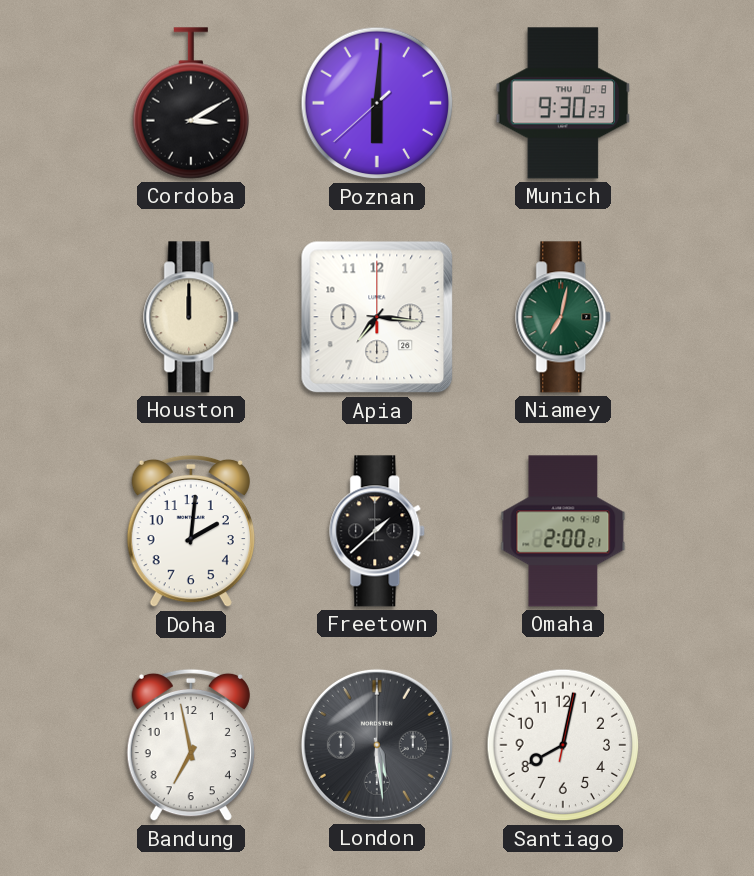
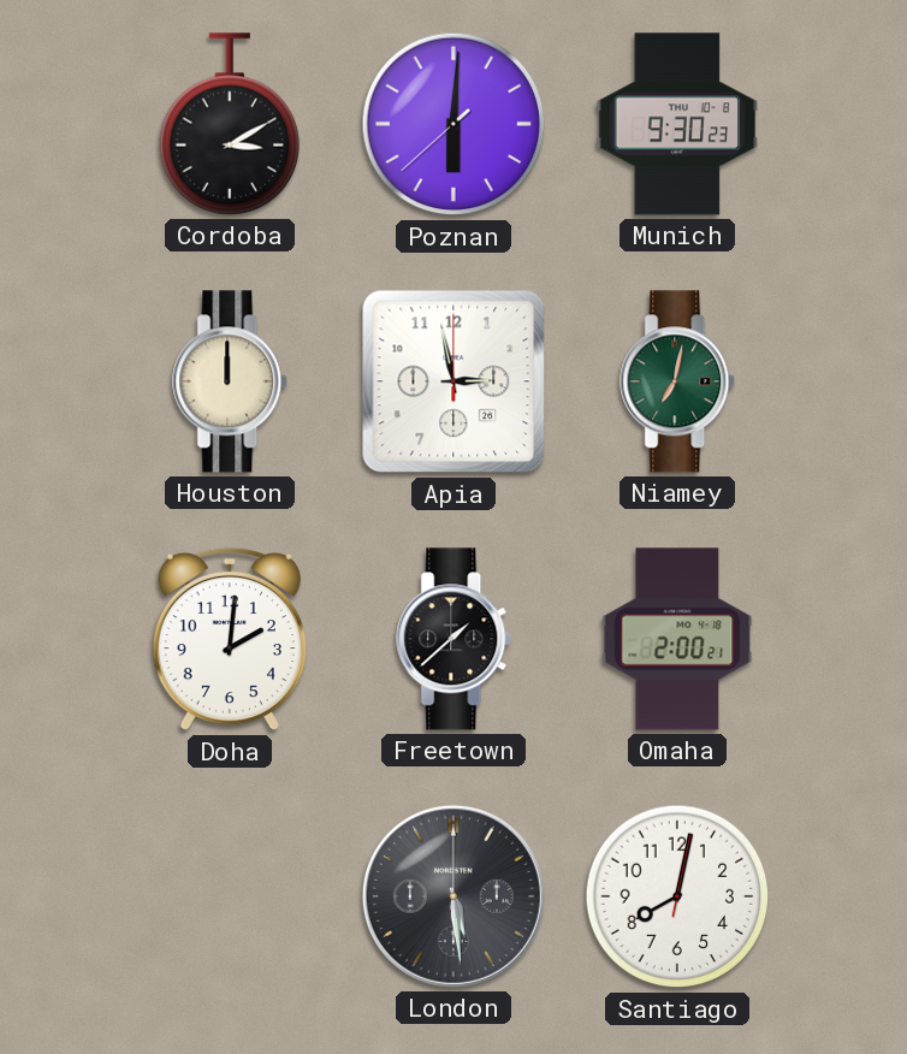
Apia: 7:16 -> 2:58
Bandung: 6:58 -> none
